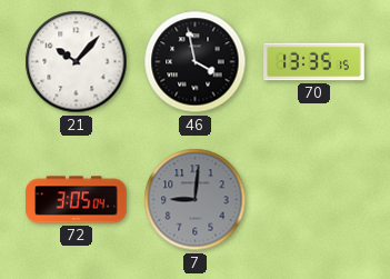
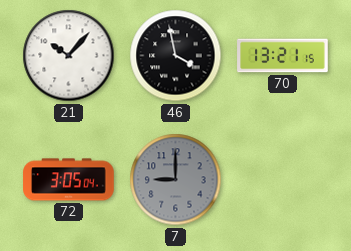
70: 13:35 -> 13:21
7: 9:01 -> 9:00
